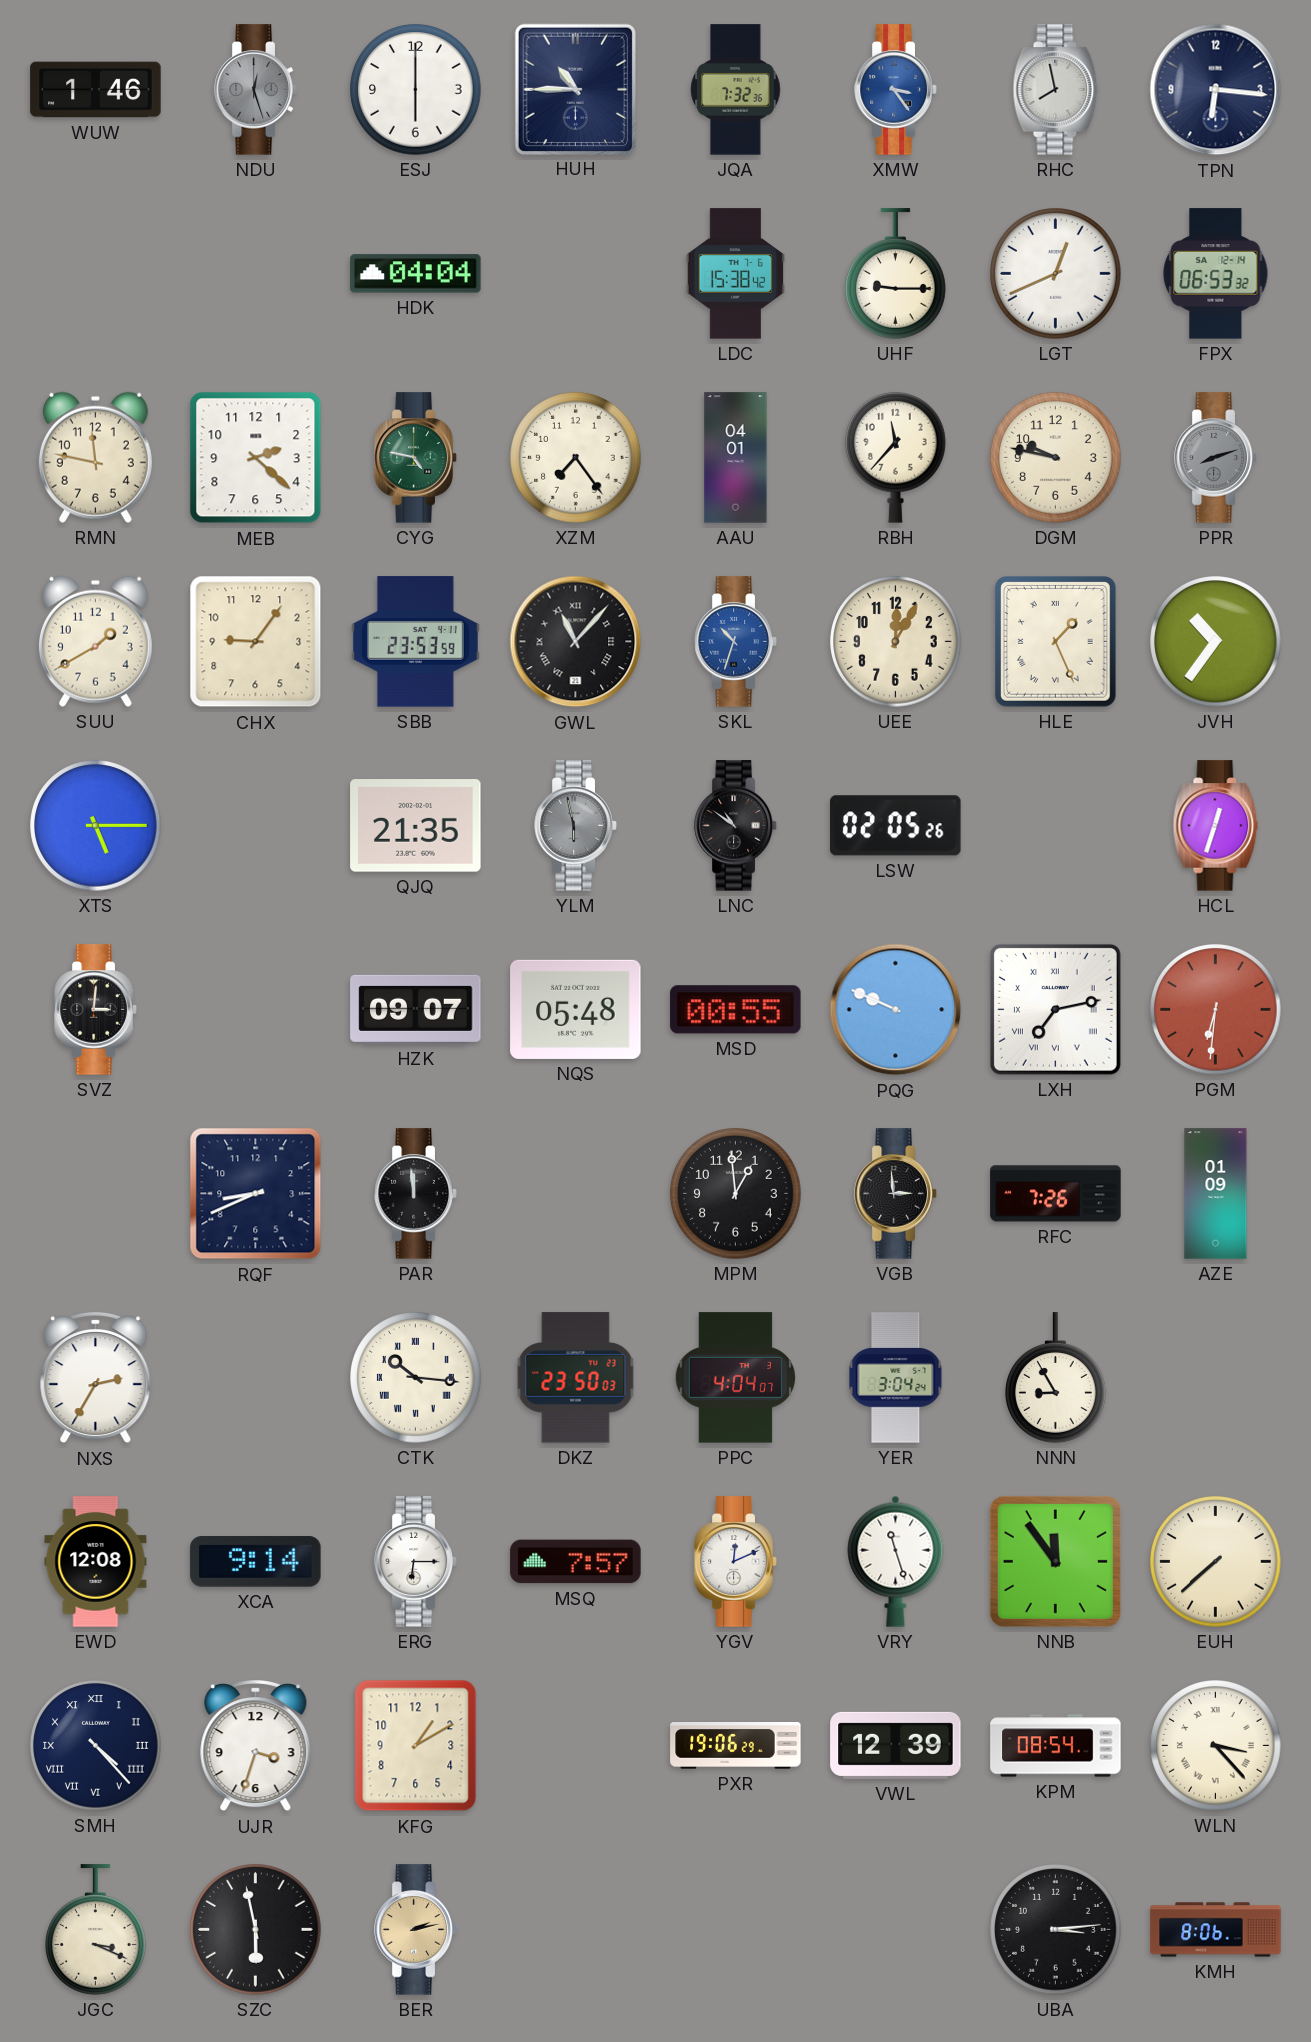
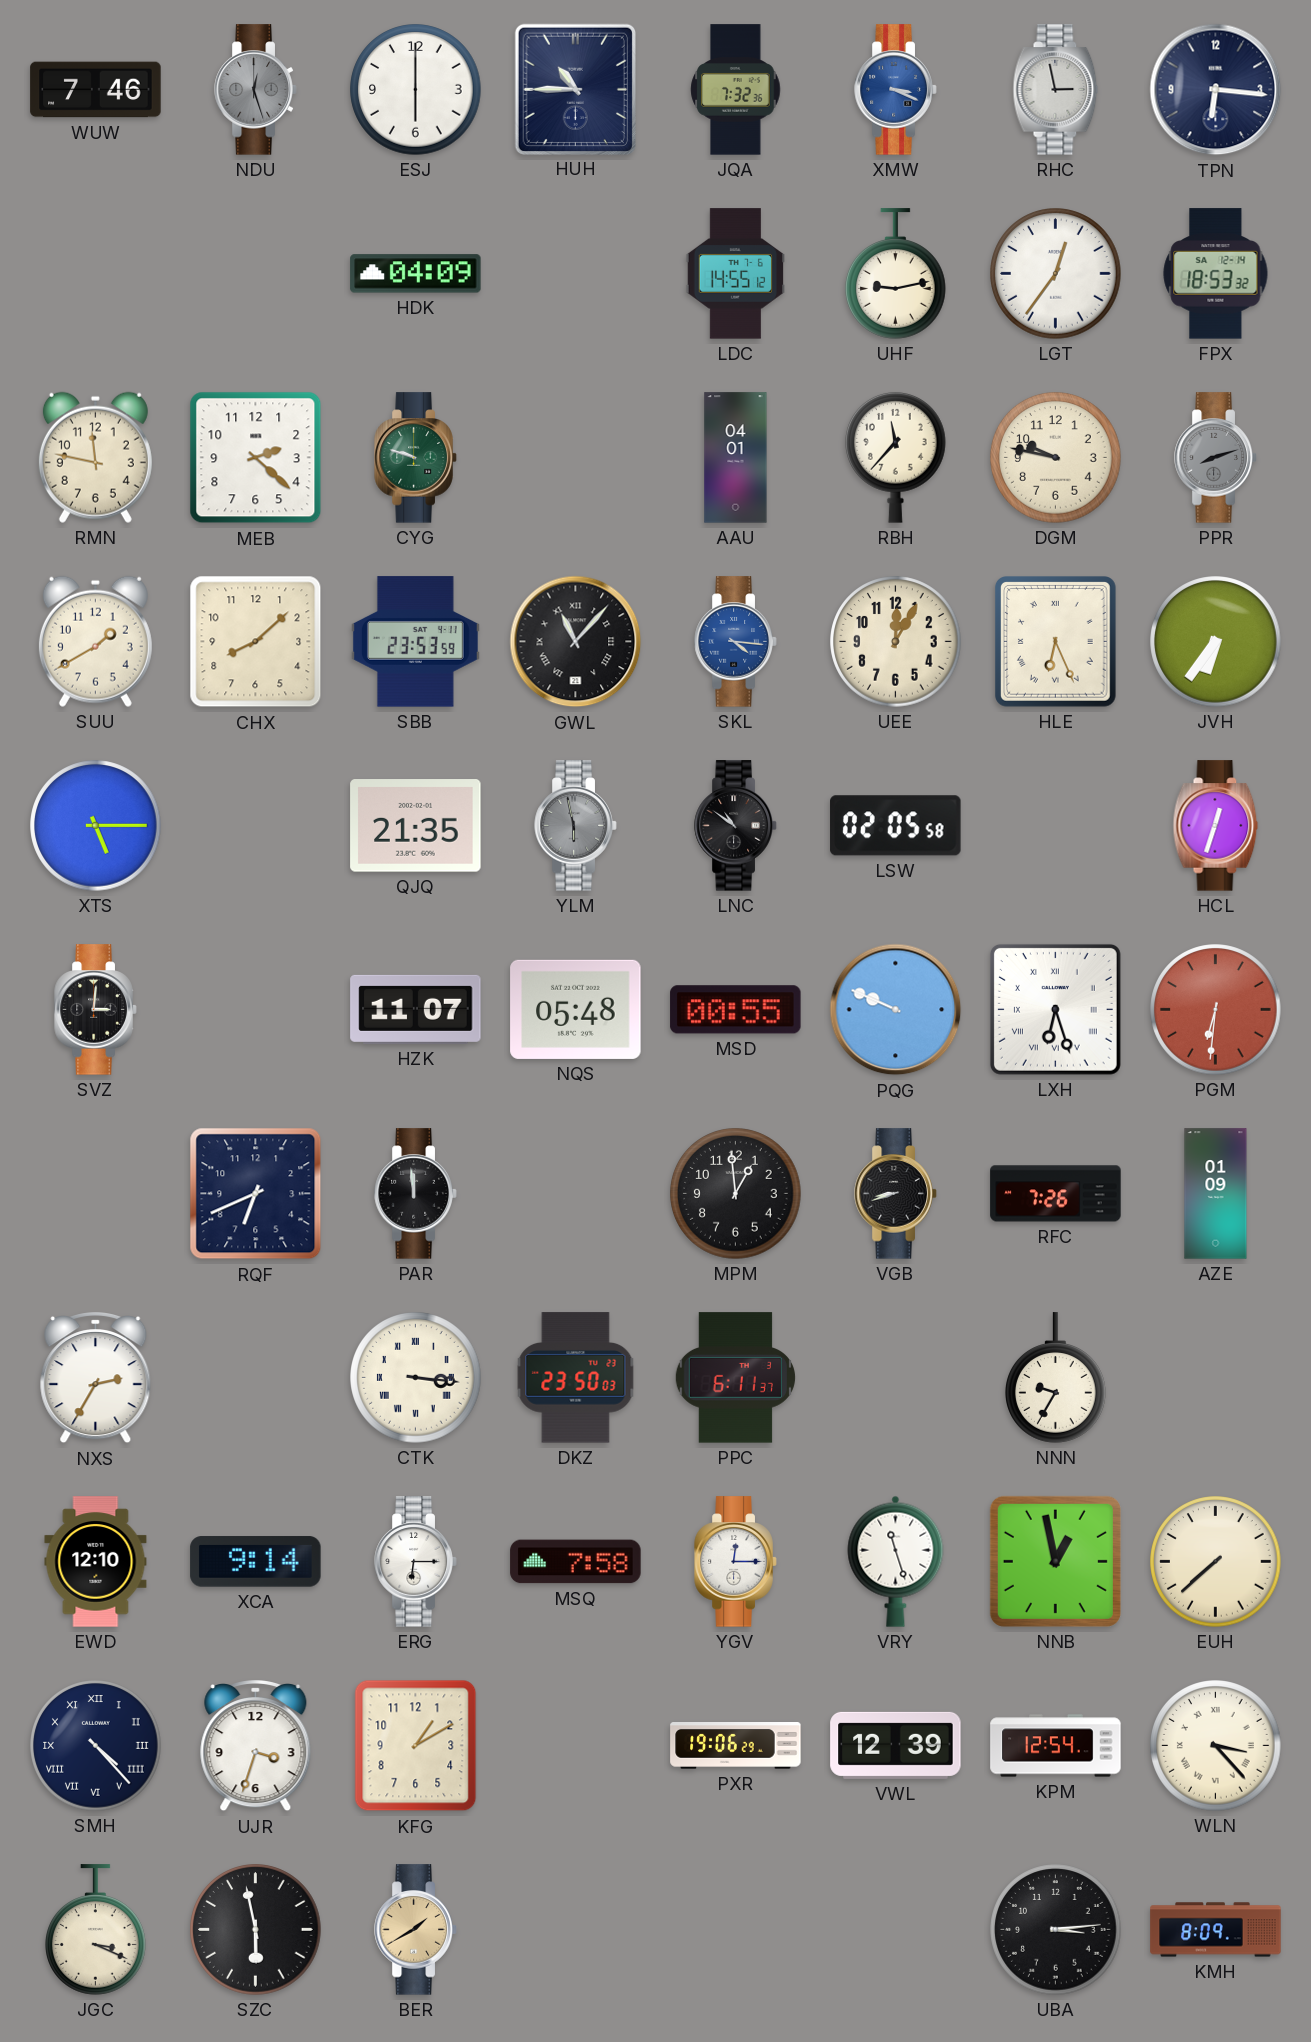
WUW: 1:46 -> 7:46
XMW: 3:24 -> 3:19
RHC: 7:58 -> 2:58
HDK: 04:04 -> 04:09
LDC: 15:38 -> 14:55
UHF: 9:15 -> 9:13
LGT: 12:41 -> 12:36
FPX: 06:53 -> 18:53
CYG: 4:47 -> 9:48
XZM: 7:24 -> none
CHX: 9:06 -> 8:08
SKL: 10:33 -> 4:16
HLE: 1:26 -> 6:26
JVH: 10:36 -> 6:36
LSW: 02:05:26 -> 02:05:58
HZK: 09:07 -> 11:07
LXH: 7:13 -> 6:27
RQF: 8:41 -> 6:41
VGB: 2:59 -> 8:42
CTK: 10:16 -> 3:16
PPC: 4:04 -> 6:11
YER: 3:04 -> none
NNN: 8:55 -> 9:35
EWD: 12:08 -> 12:10
MSQ: 7:57 -> 7:58
YGV: 12:11 -> 12:15
NNB: 11:54 -> 12:58
KPM: 08:54 -> 12:54
BER: 2:13 -> 1:40
KMH: 8:06 -> 8:09
